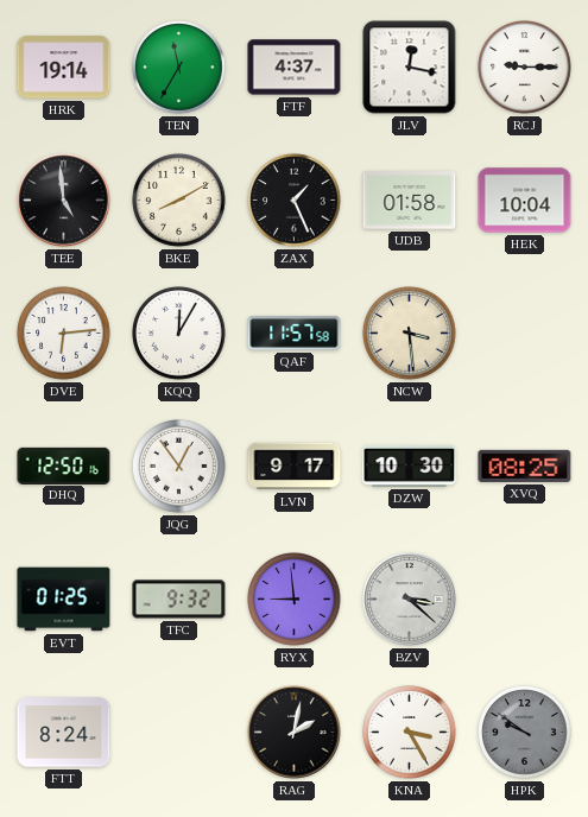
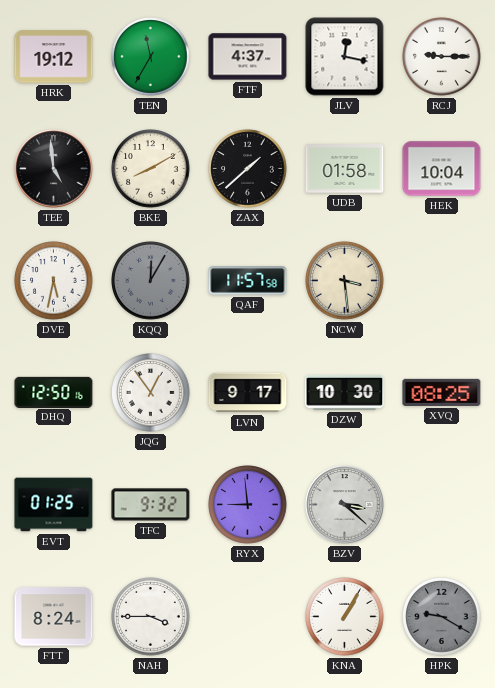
HRK: 19:14 -> 19:12
ZAX: 1:26 -> 1:38
DVE: 6:14 -> 5:32
KQQ dial: white -> grey
NAH: none -> 3:45
RAG: 2:02 -> none
KNA: 3:25 -> 1:05
HPK: 9:51 -> 9:20
